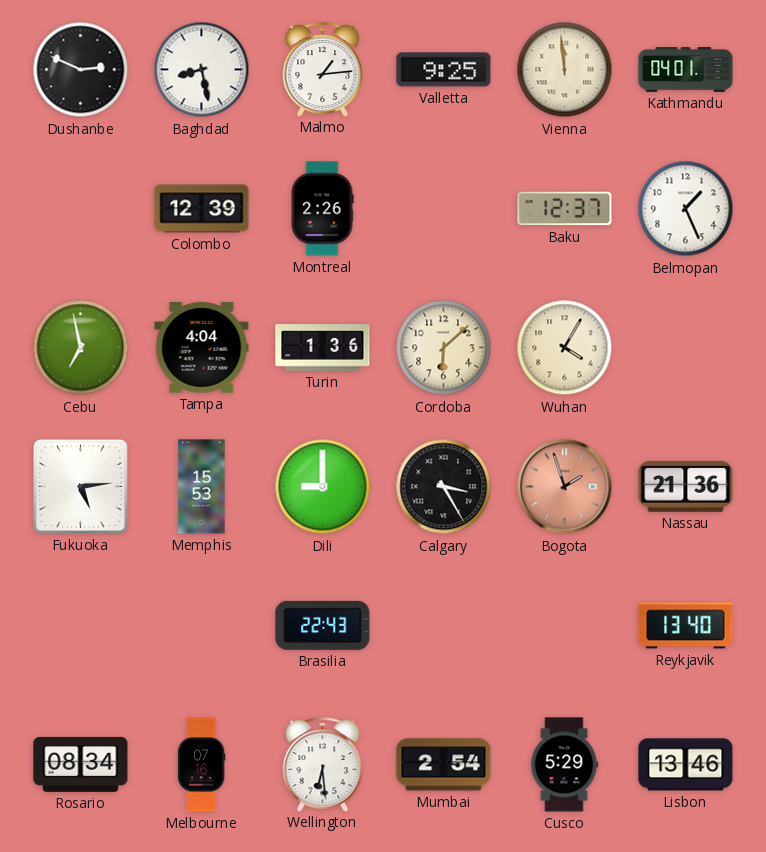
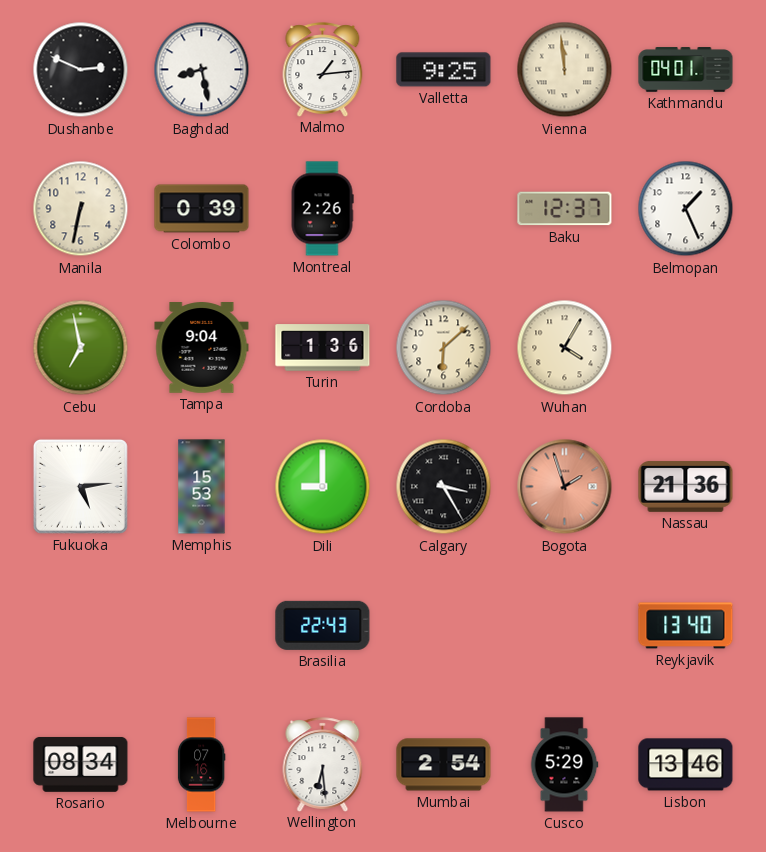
Manila: none -> 6:32
Colombo: 12:39 -> 0:39
Tampa: 4:04 -> 9:04
